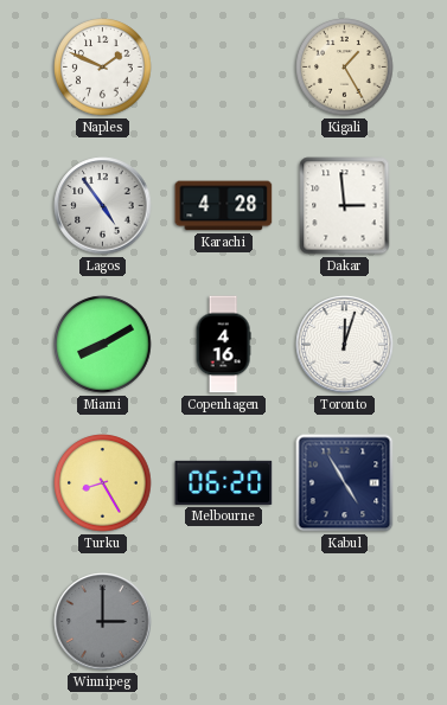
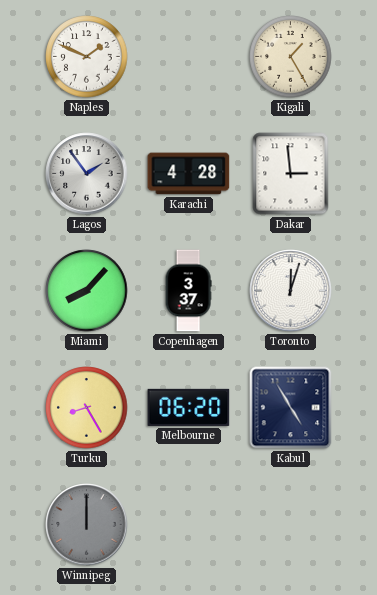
Lagos: 4:54 -> 1:54
Miami: 8:10 -> 8:07
Copenhagen: 4:16 -> 3:37
Winnipeg: 3:00 -> 12:00
